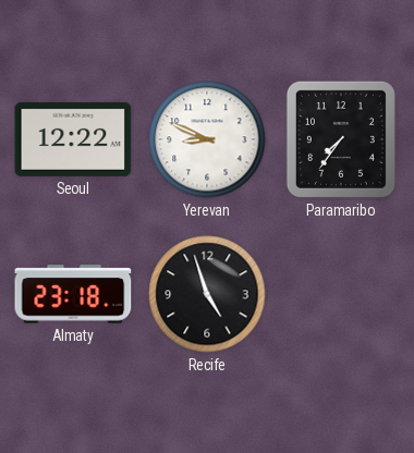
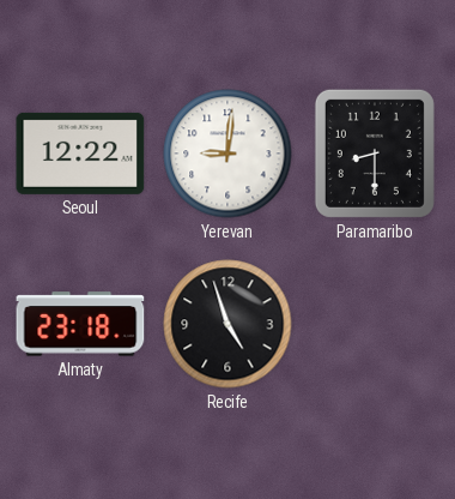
Yerevan: 8:49 -> 9:01
Paramaribo: 7:36 -> 8:30
